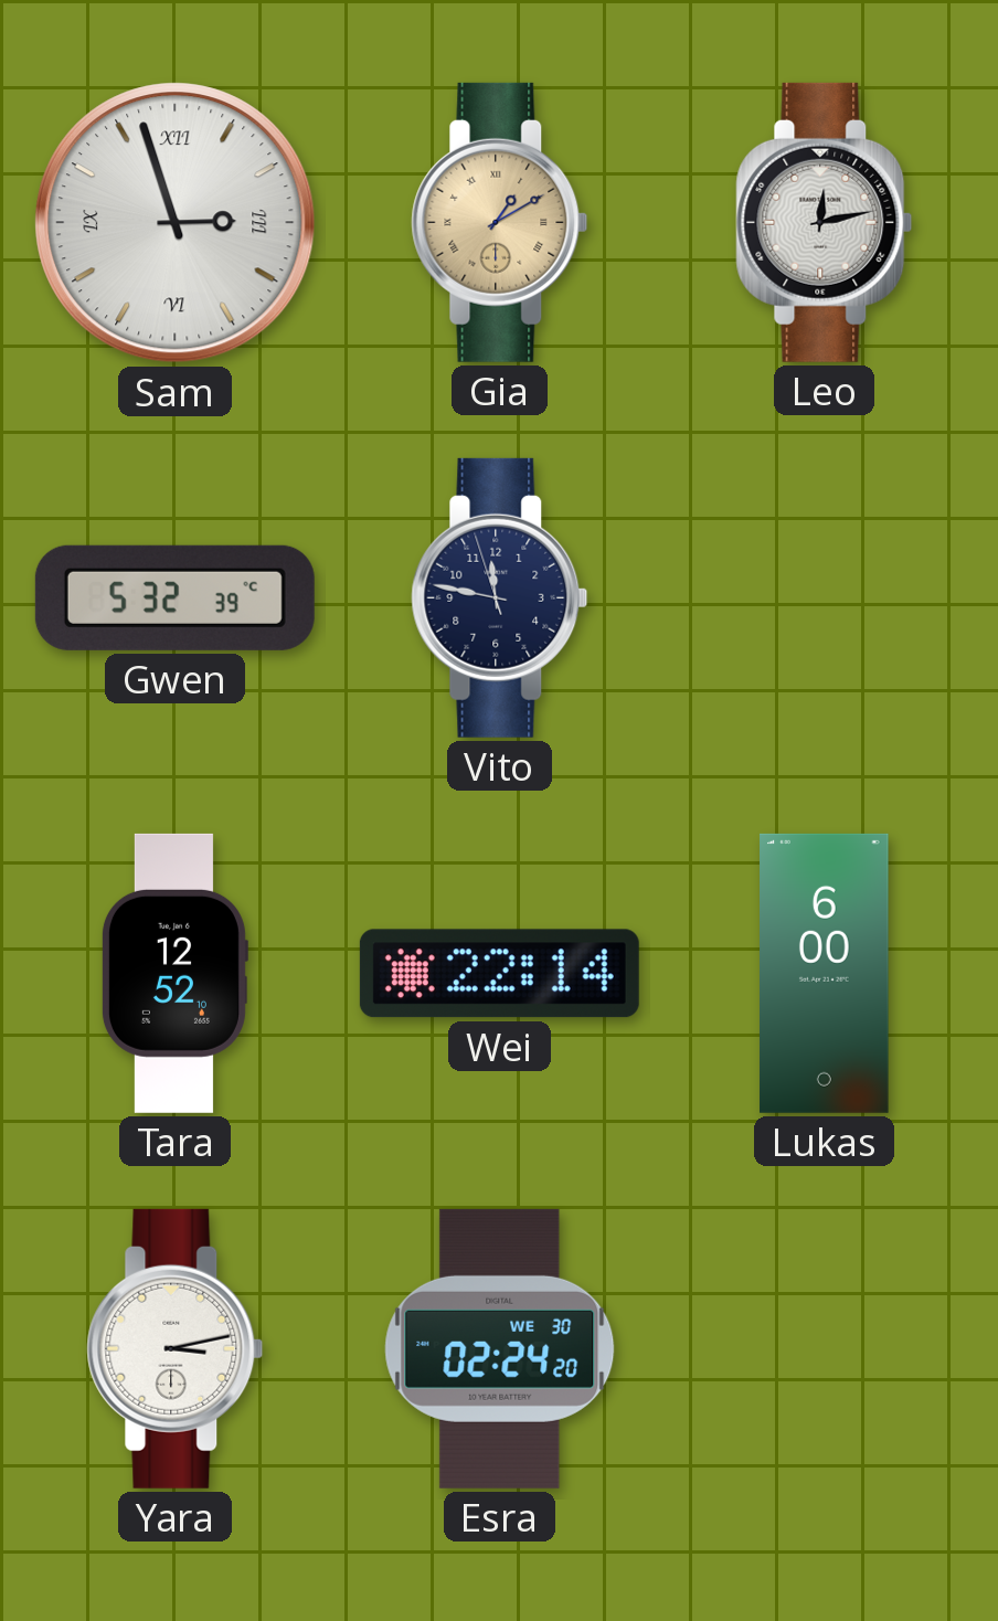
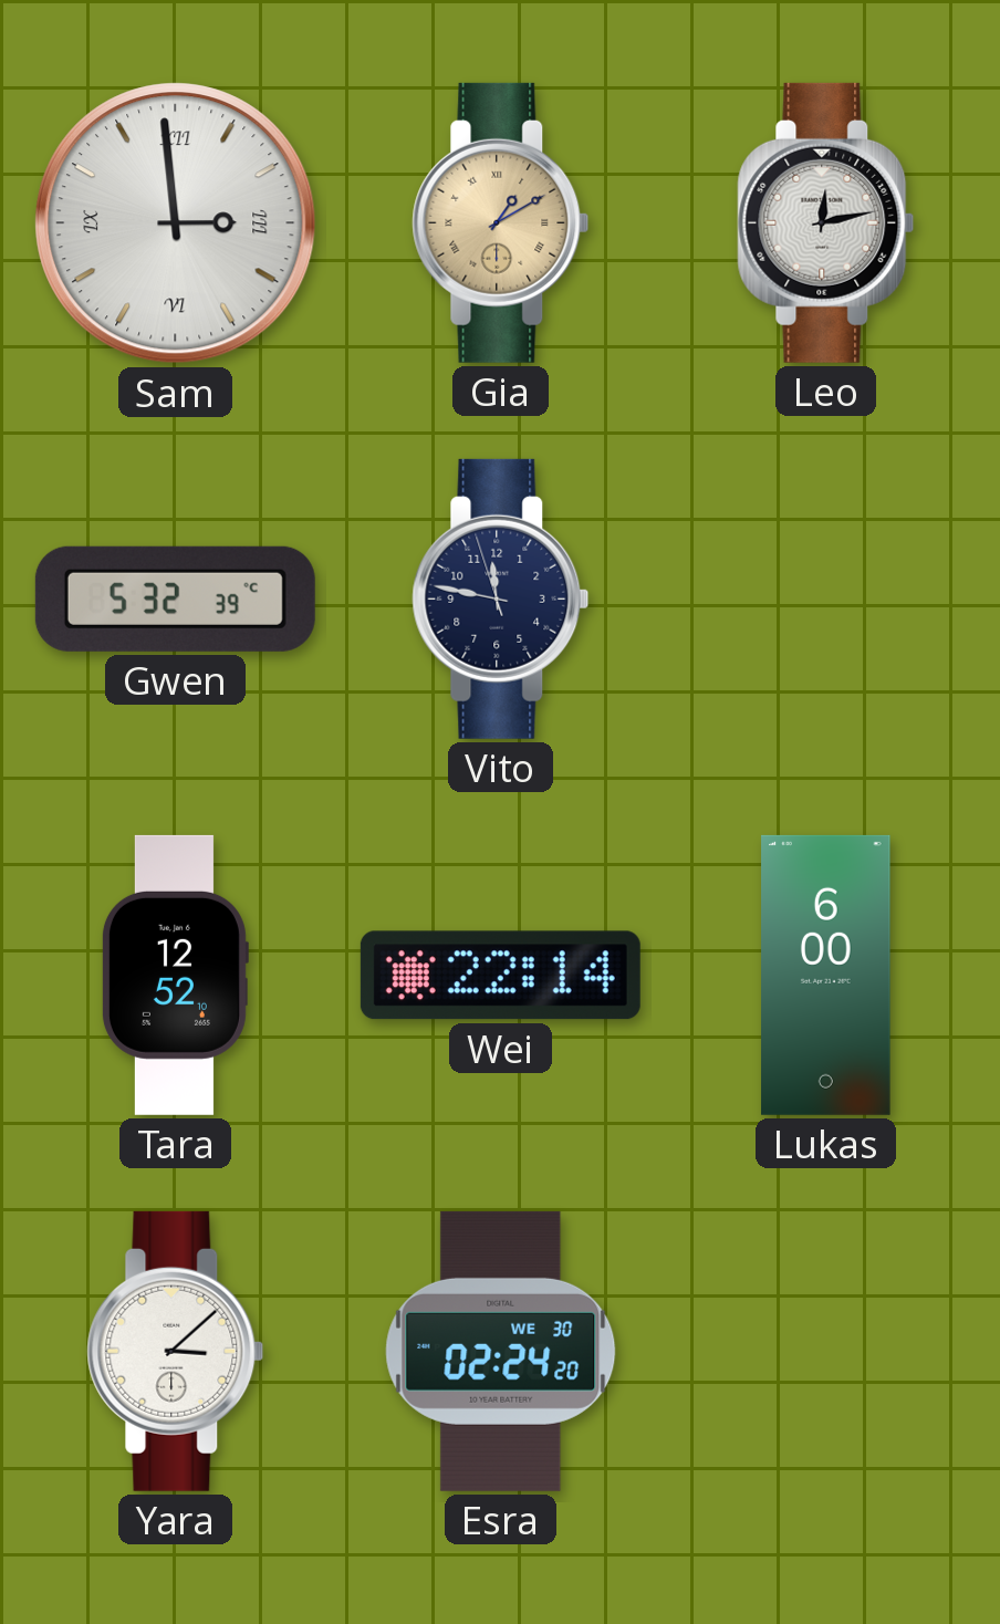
Sam: 2:57 -> 2:59
Yara: 3:13 -> 3:08
